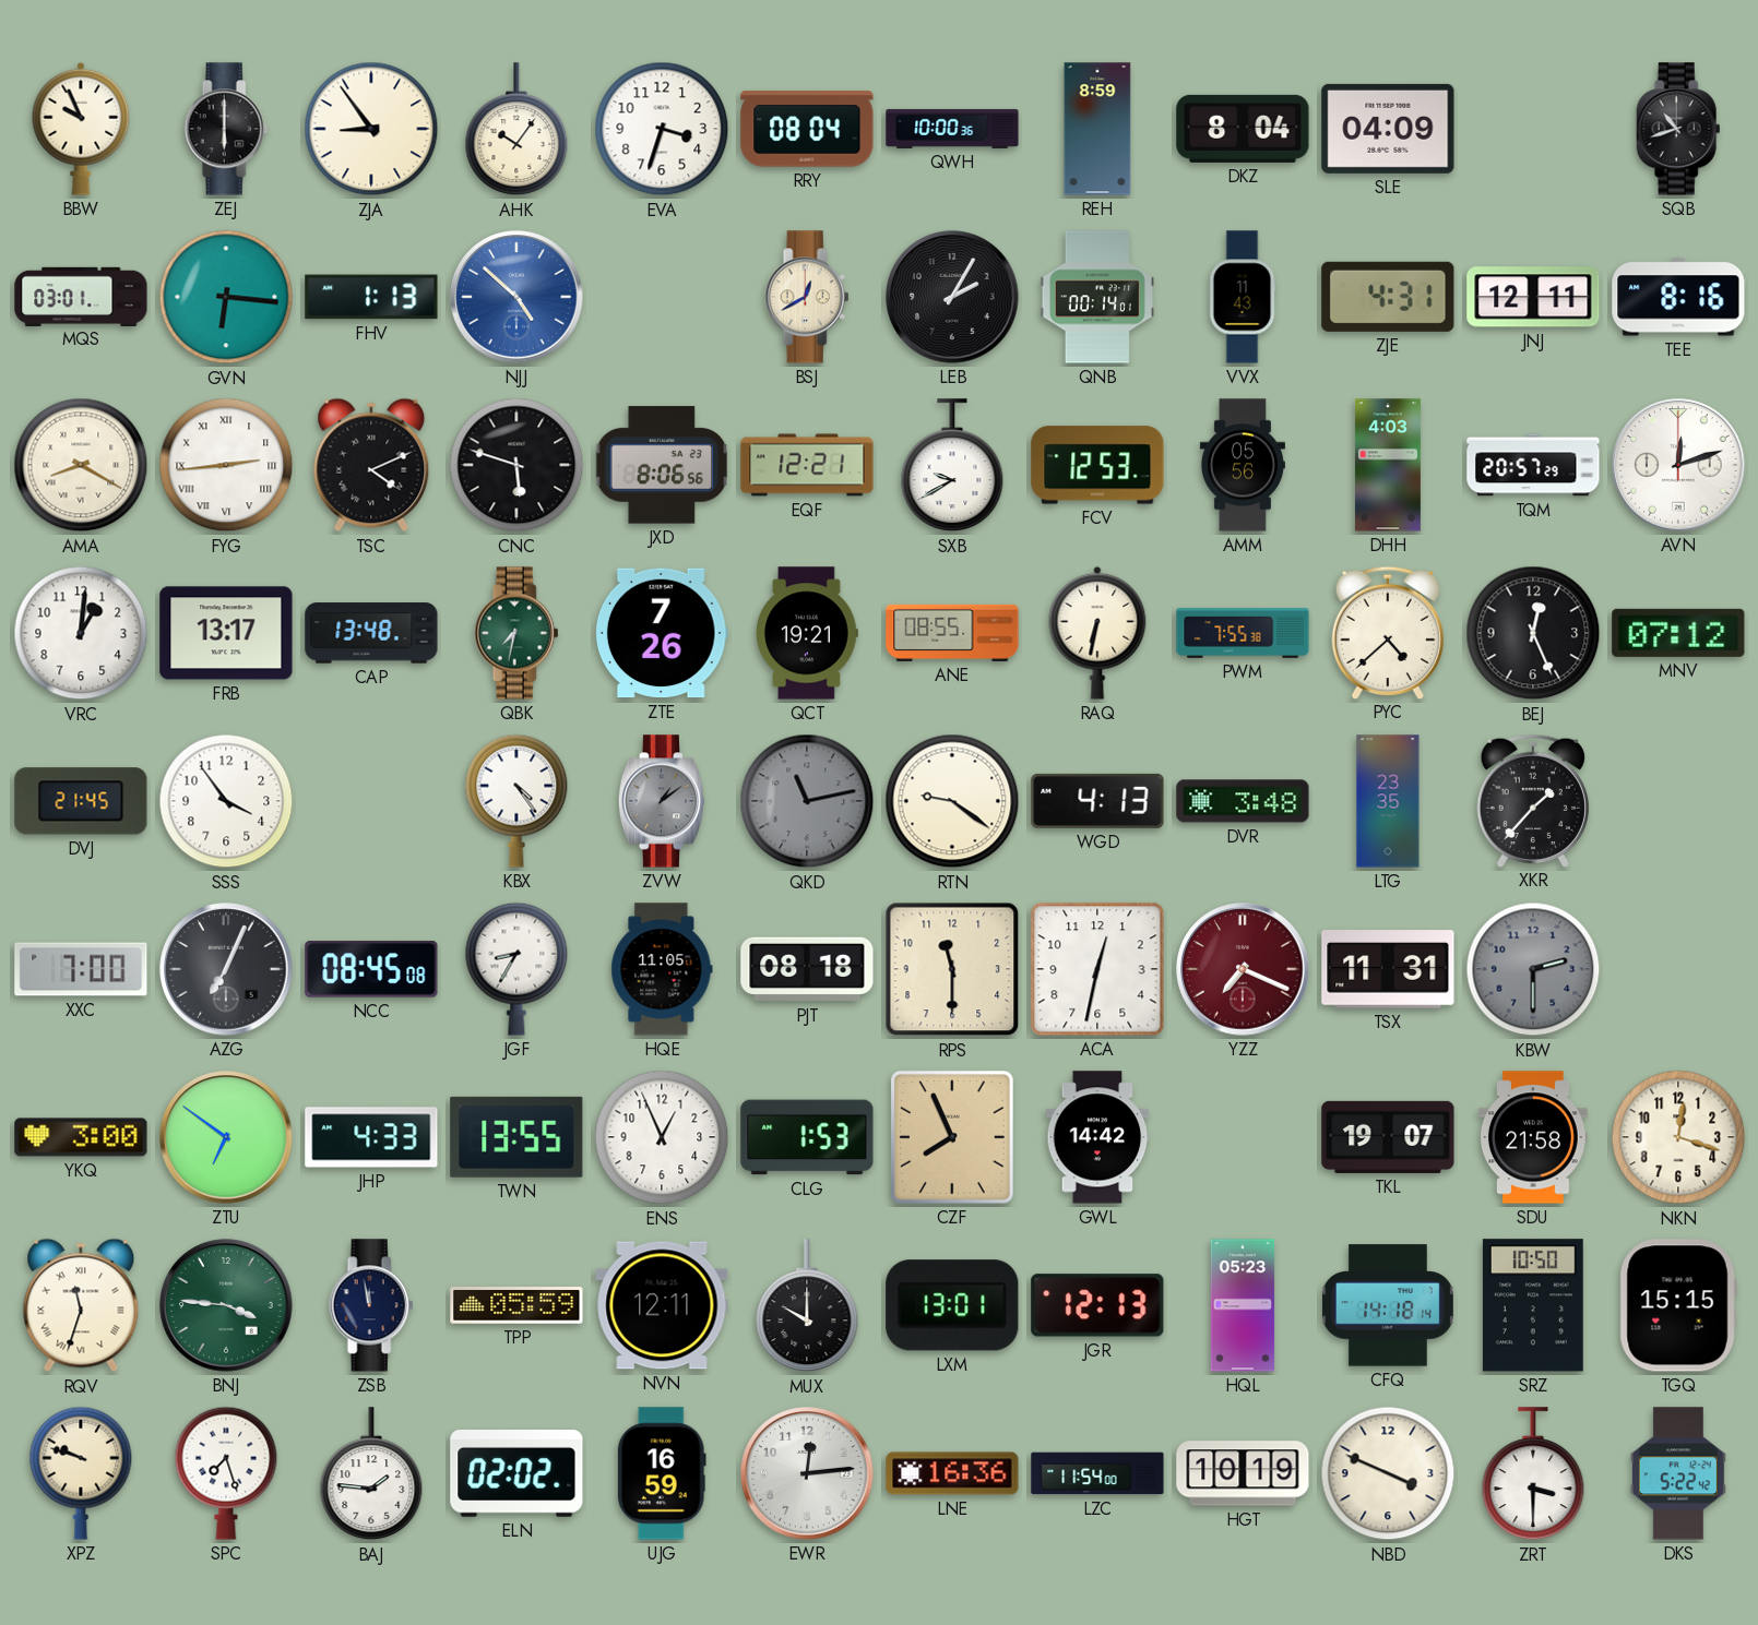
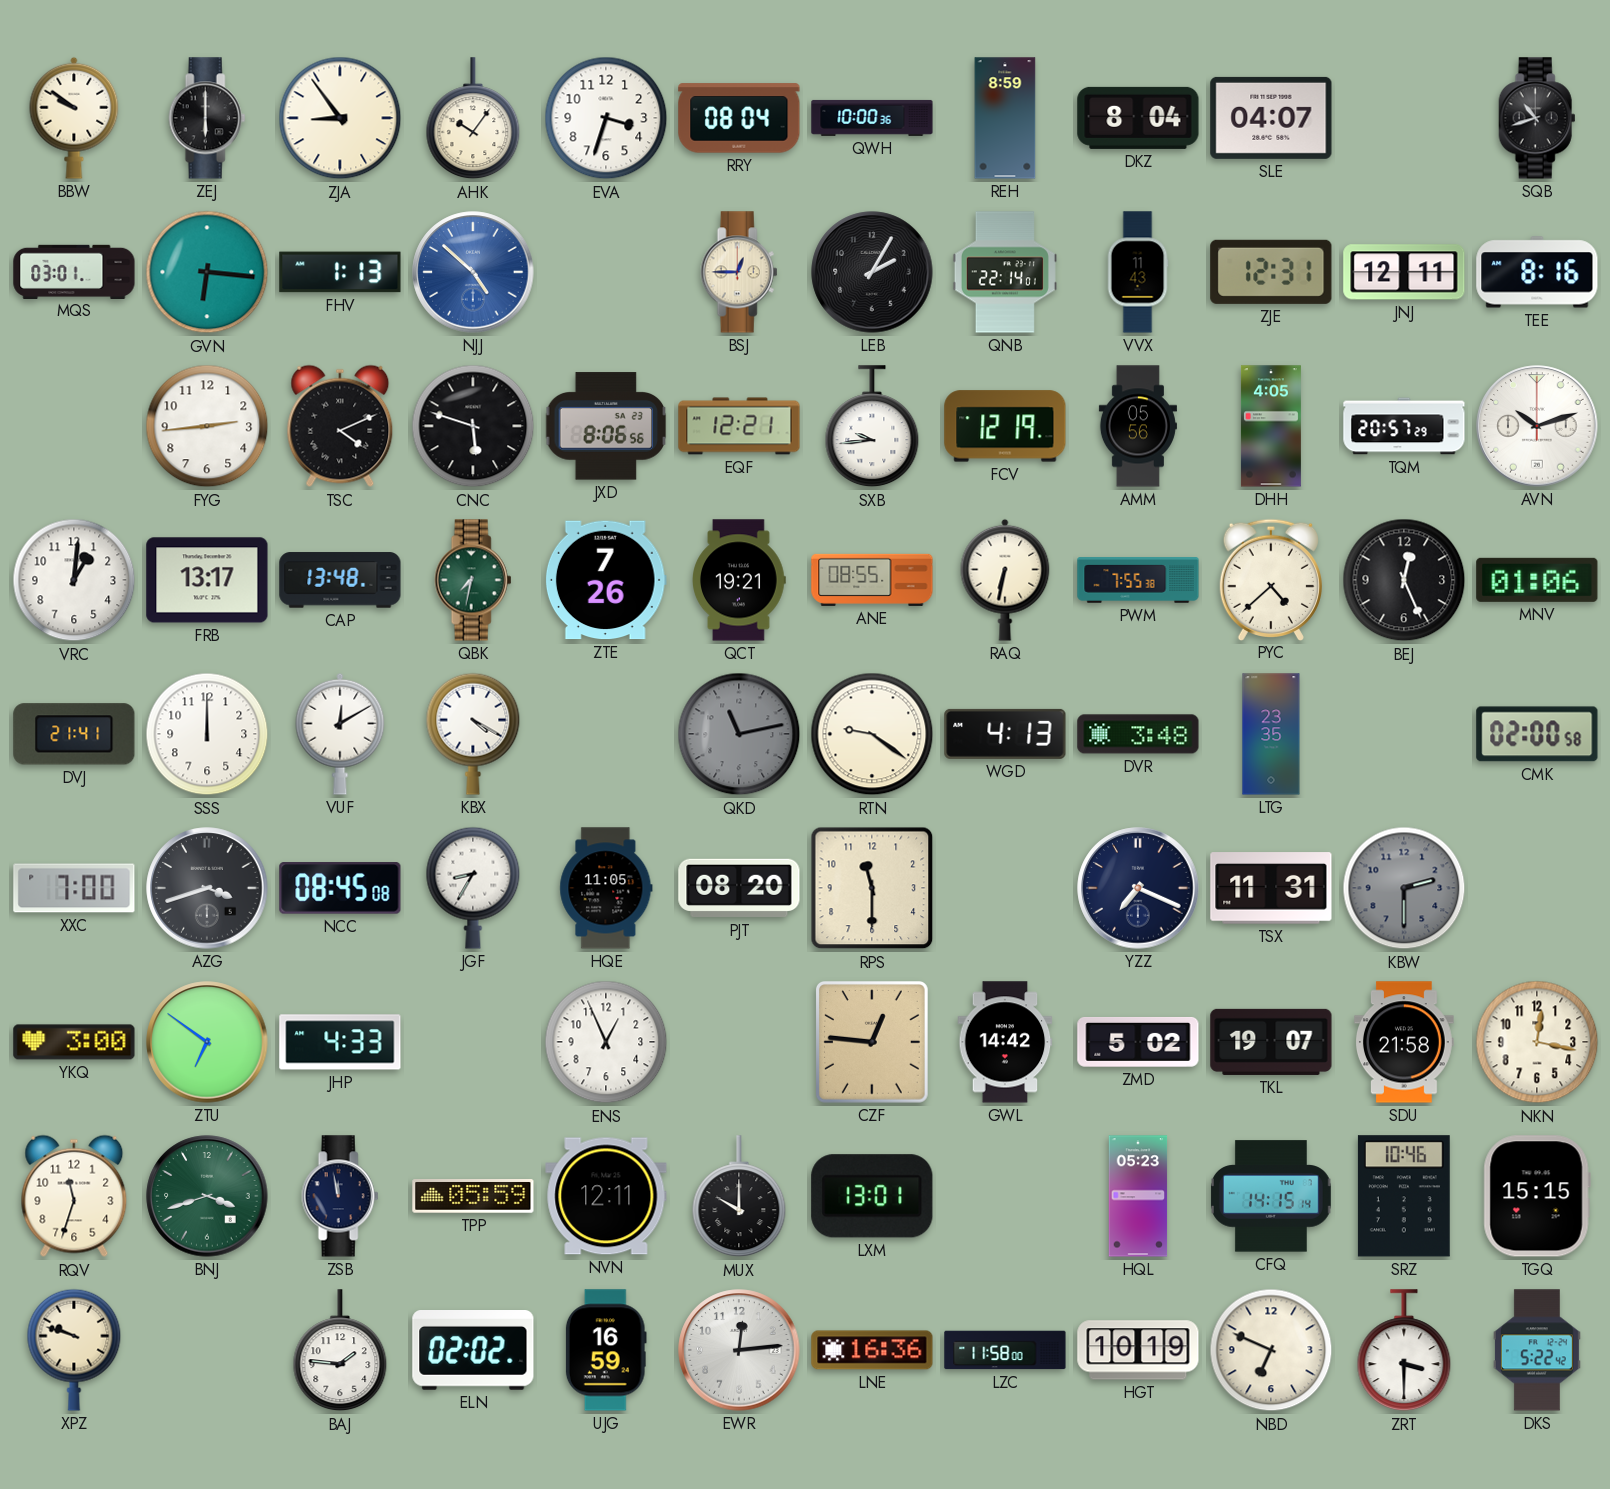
BBW: 9:56 -> 9:51
SLE: 04:09 -> 04:07
BSJ: 12:40 -> 12:45
QNB: 00:14 -> 22:14
ZJE: 4:31 -> 12:31
AMA: 8:20 -> none
FYG numerals: Roman -> Arabic
SXB: 9:40 -> 9:44
FCV: 12:53 -> 12:19
DHH: 4:03 -> 4:05
AVN: 12:12 -> 10:12
MNV: 07:12 -> 01:06
DVJ: 21:45 -> 21:41
SSS: 3:54 -> 12:00
VUF: none -> 12:10
KBX: 4:24 -> 4:20
ZVW: 1:09 -> none
XKR: 1:37 -> none
CMK: none -> 02:00
AZG: 7:04 -> 3:42
PJT: 08:18 -> 08:20
ACA: 12:32 -> none
YZZ dial: burgundy -> navy
TWN: 13:55 -> none
CLG: 1:53 -> none
CZF: 7:56 -> 12:46
ZMD: none -> 5:02
NKN: 12:18 -> 12:17
RQV numerals: Roman -> Arabic
BNJ: 3:46 -> 3:42
JGR: 12:13 -> none
CFQ: 14:18 -> 14:15
SRZ: 10:50 -> 10:46
SPC: 7:27 -> none
LZC: 11:54 -> 11:58
NBD: 3:49 -> 6:49
